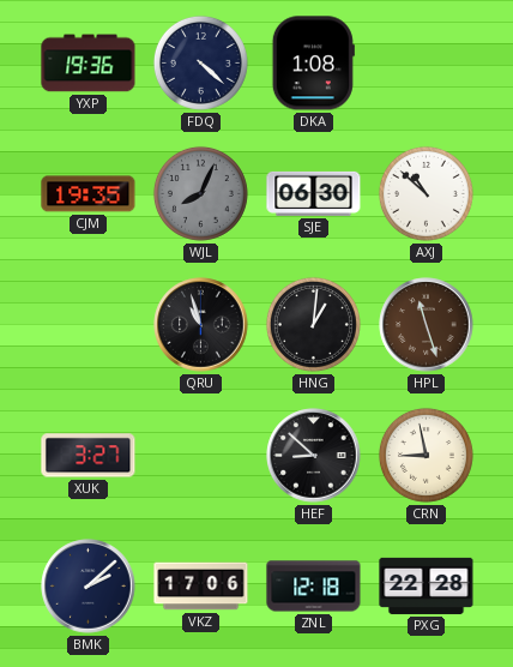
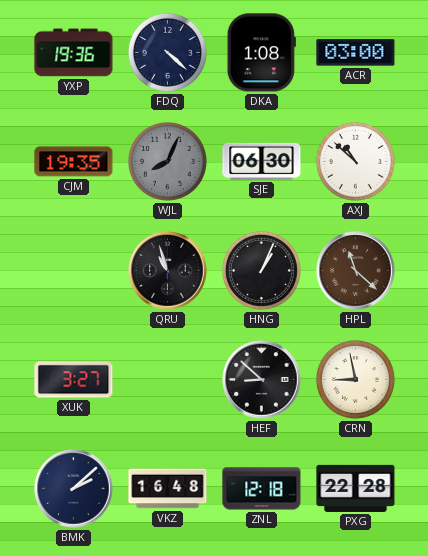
ACR: none -> 03:00
HNG: 1:01 -> 1:04
HPL: 11:27 -> 11:22
VKZ: 17:06 -> 16:48
